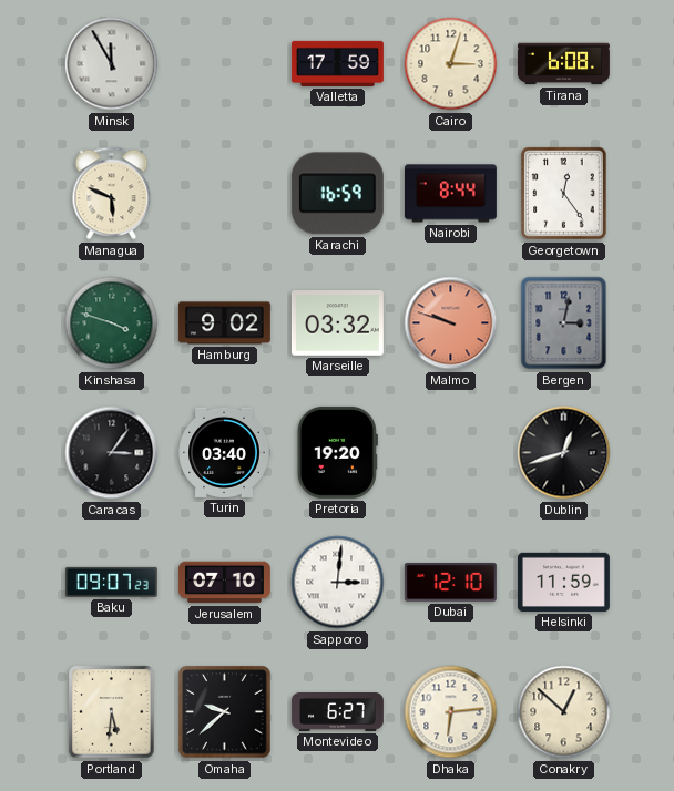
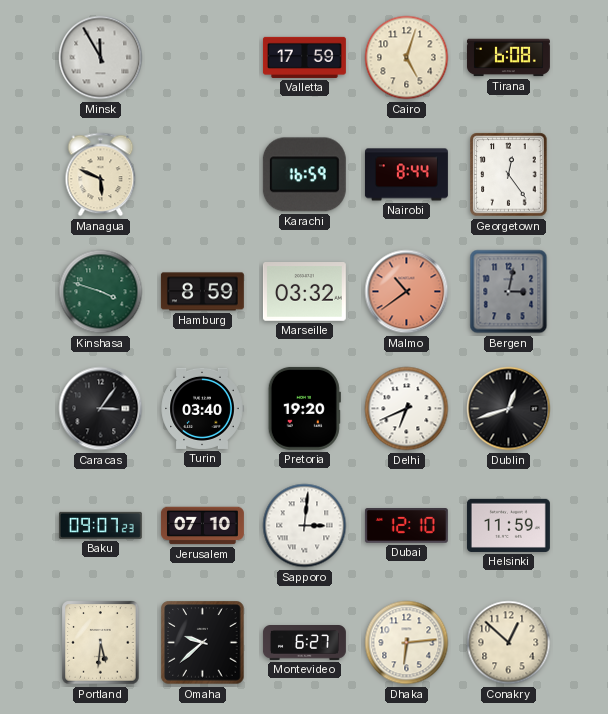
Cairo: 3:03 -> 5:03
Hamburg: 9:02 -> 8:59
Malmo: 9:48 -> 10:39
Delhi: none -> 6:41
